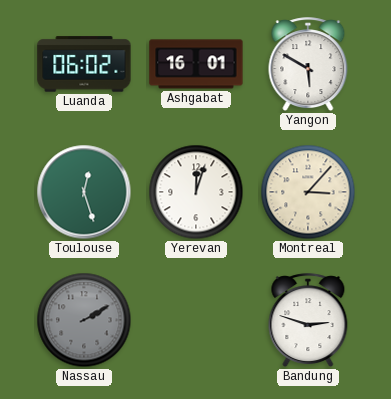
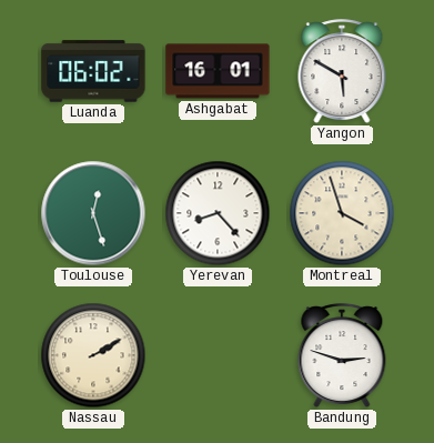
Yerevan: 12:03 -> 8:23
Montreal: 3:07 -> 3:57
Nassau dial: grey -> cream
